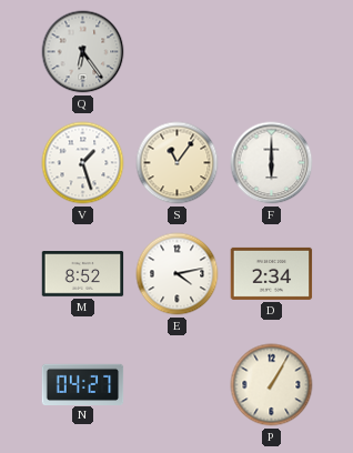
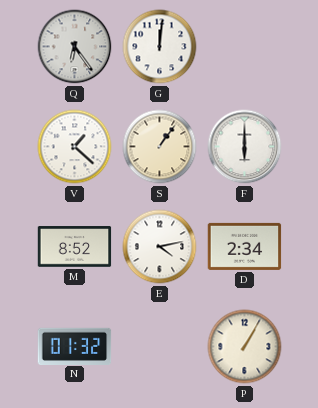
G: none -> 12:01
V: 1:27 -> 1:22
S: 11:06 -> 1:06
N: 04:27 -> 01:32
